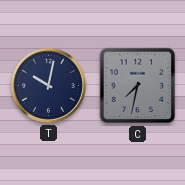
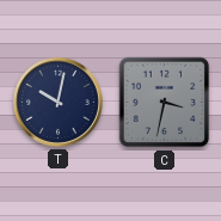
C: 7:32 -> 3:32
